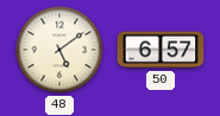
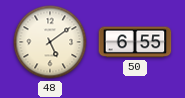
50: 6:57 -> 6:55
